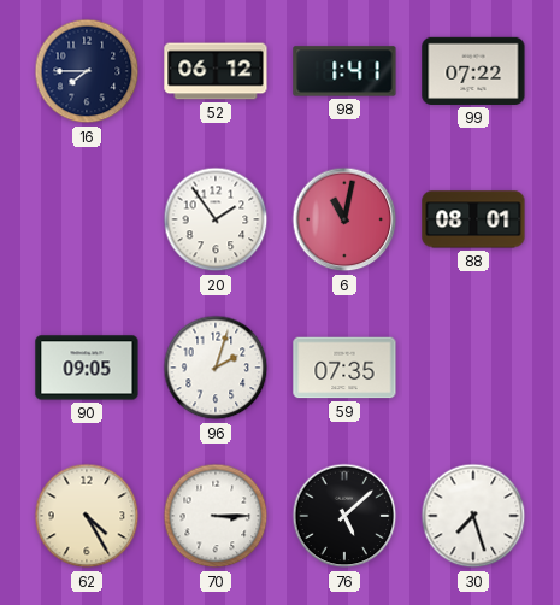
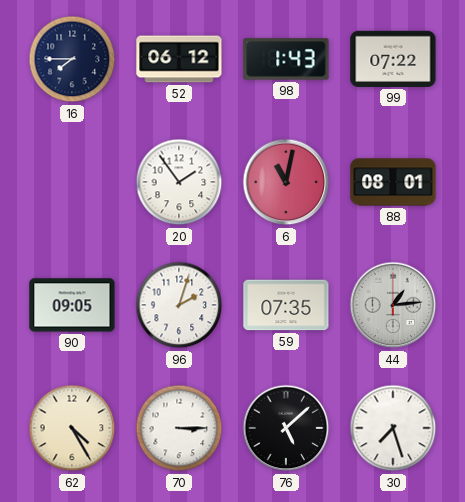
98: 1:41 -> 1:43
44: none -> 1:14
